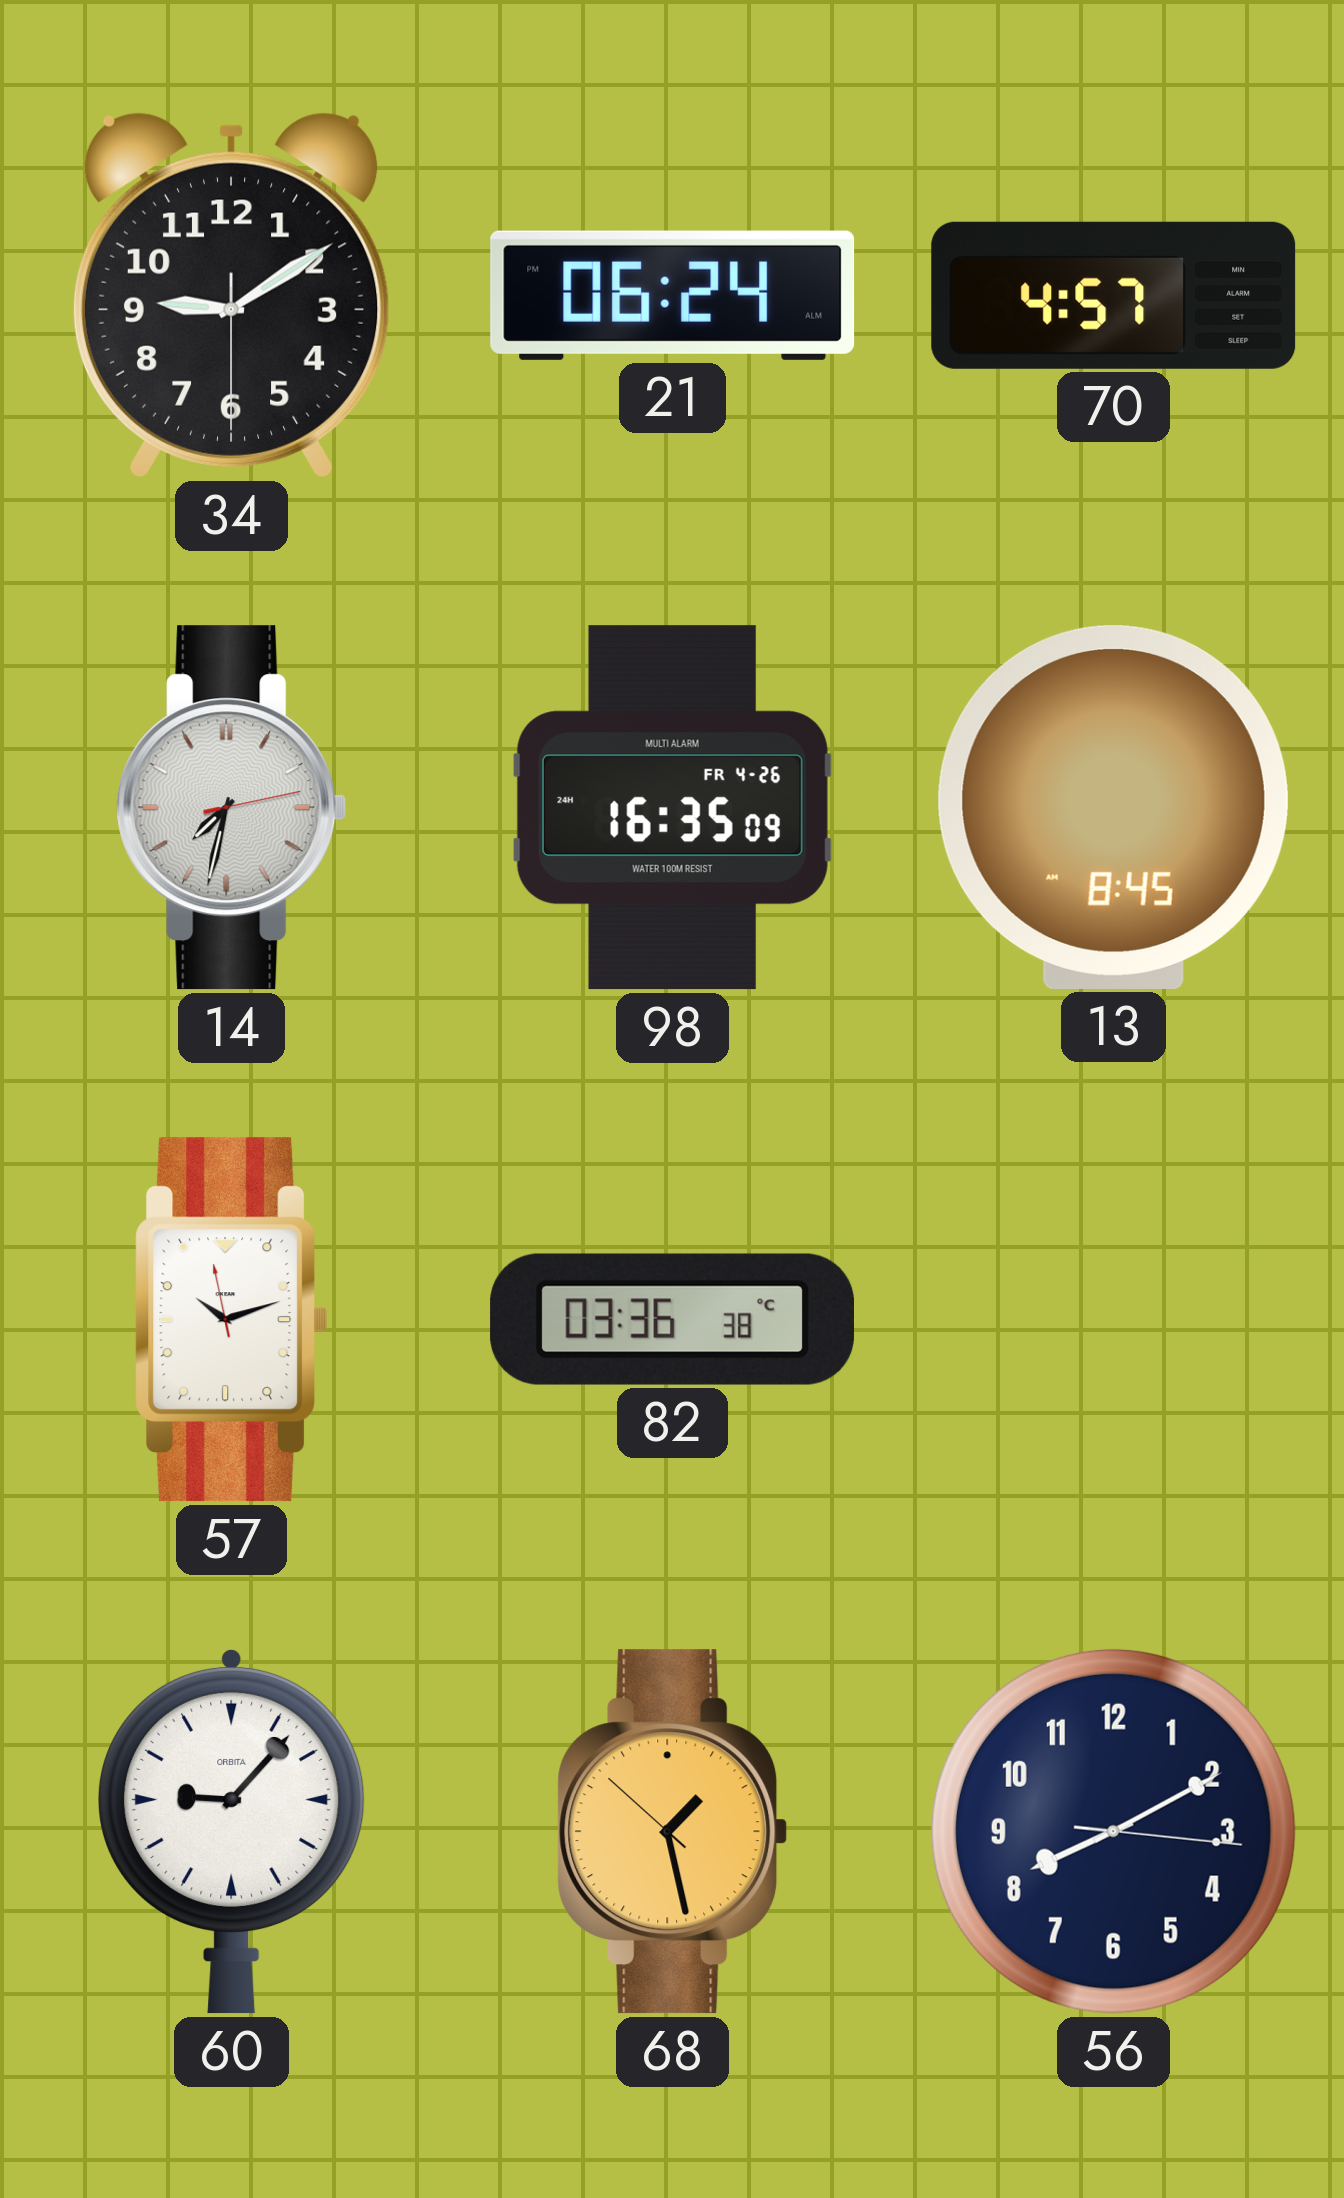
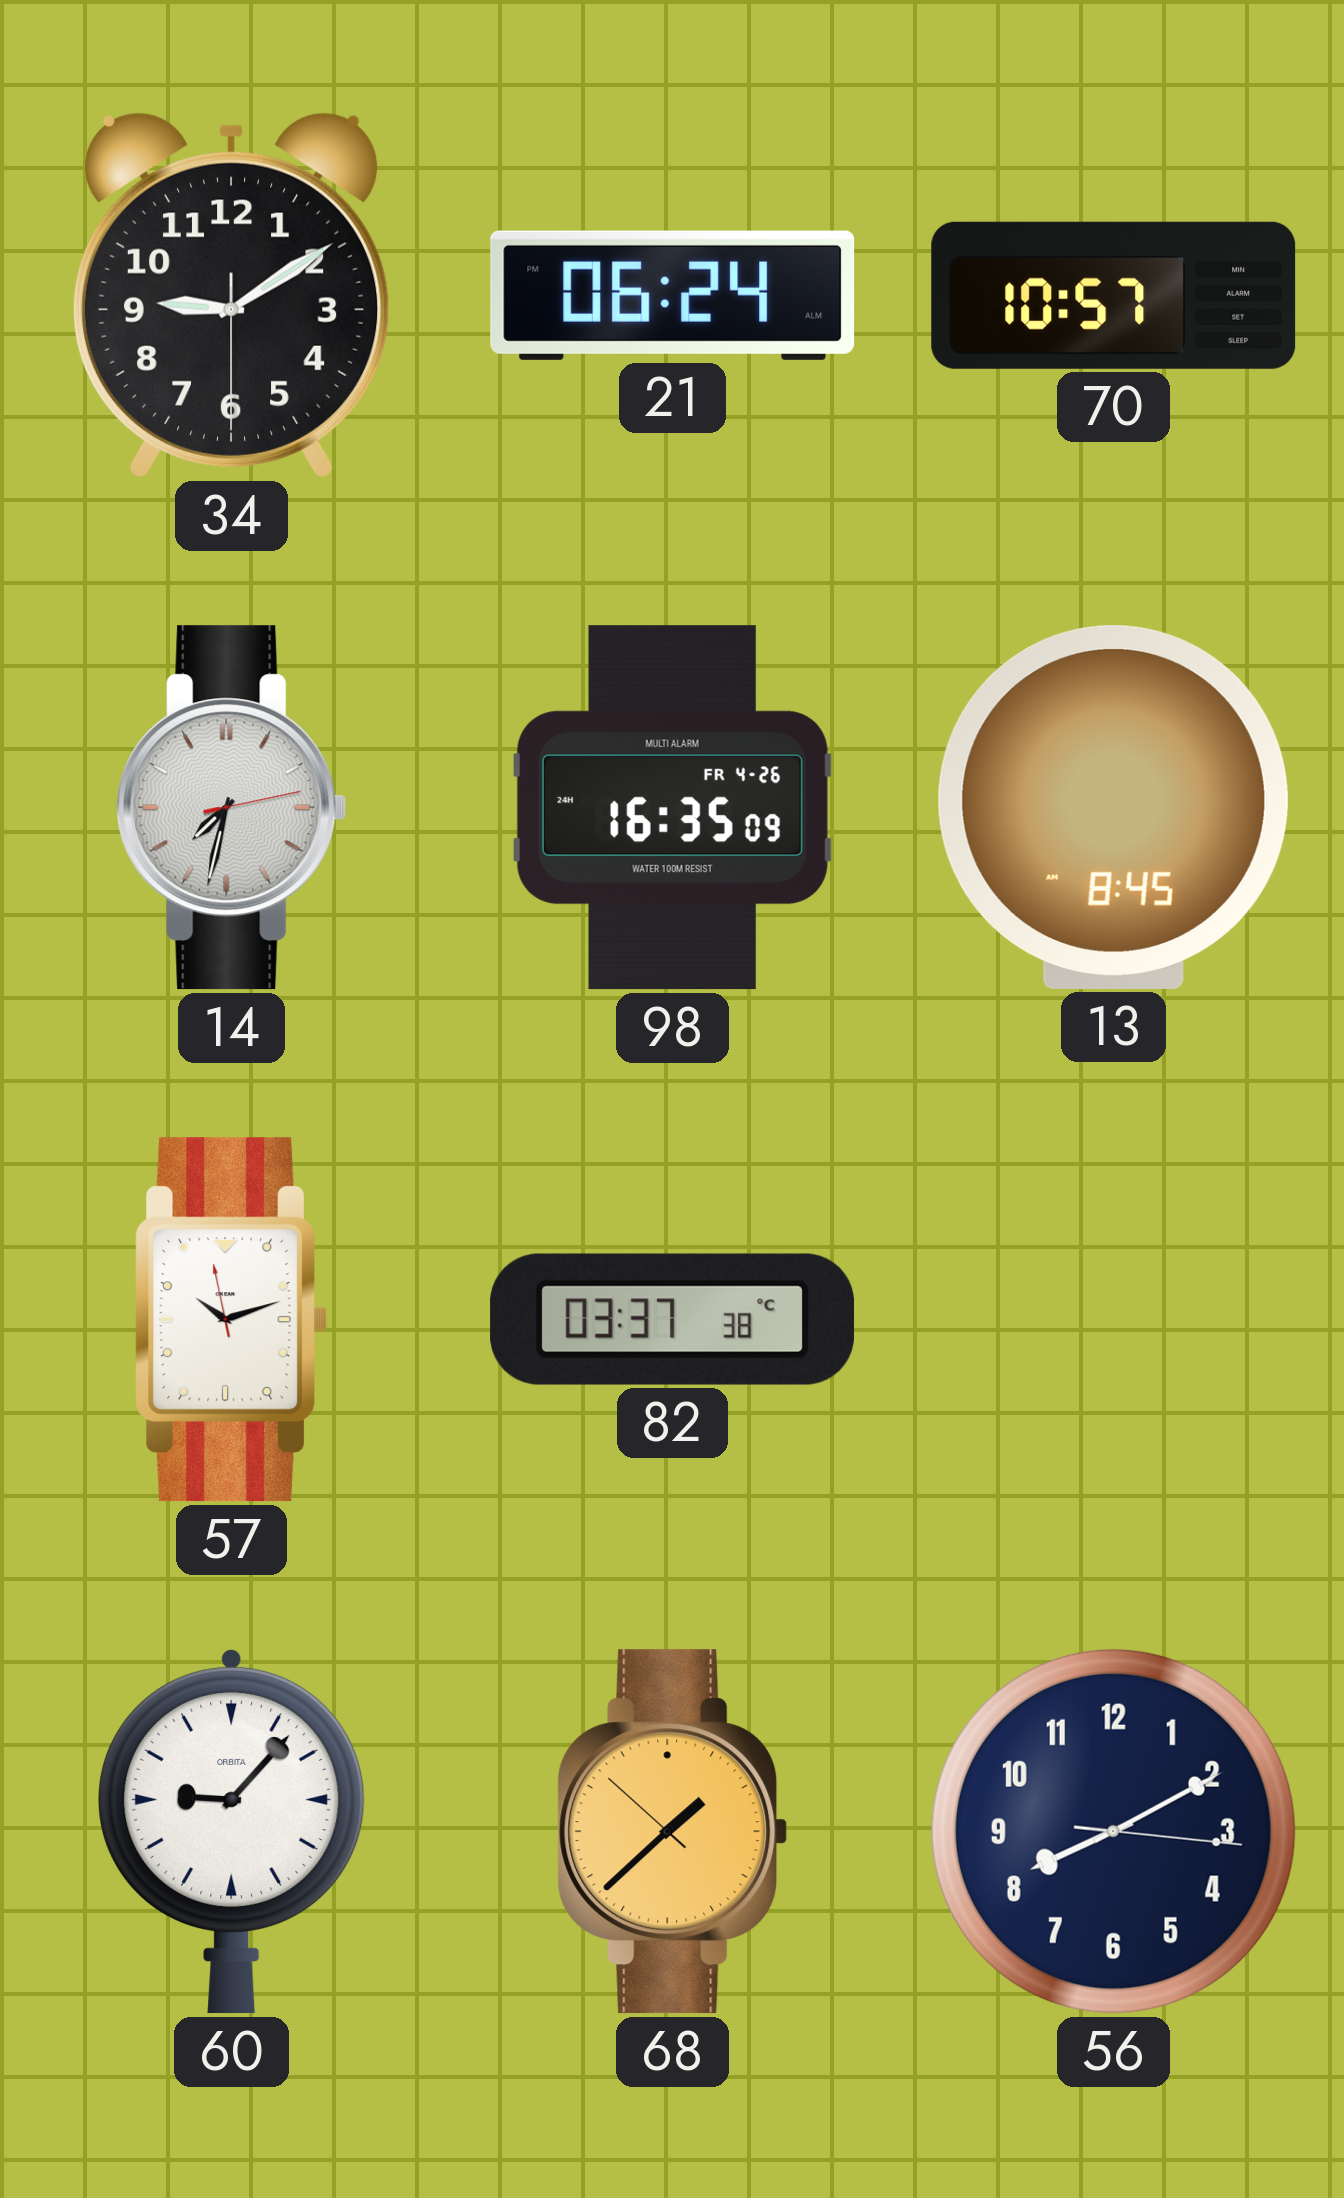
70: 4:57 -> 10:57
82: 03:36 -> 03:37
68: 1:27 -> 1:37
